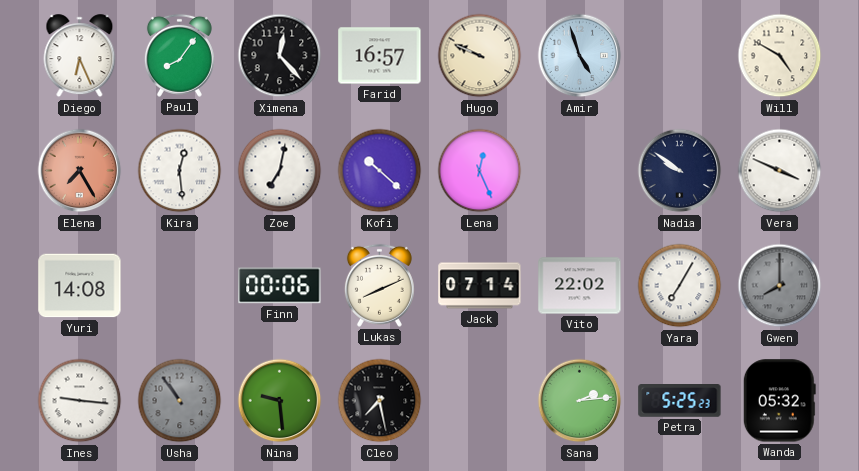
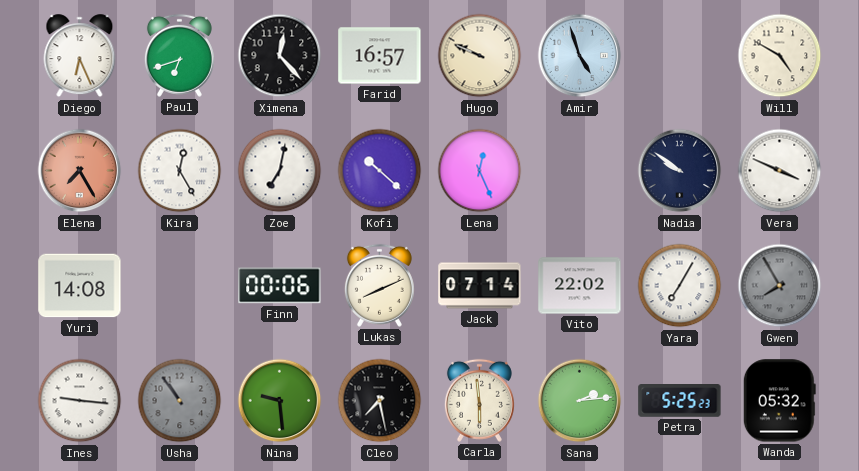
Paul: 8:06 -> 6:42
Kira: 12:29 -> 12:25
Gwen: 8:00 -> 7:55
Carla: none -> 5:59
